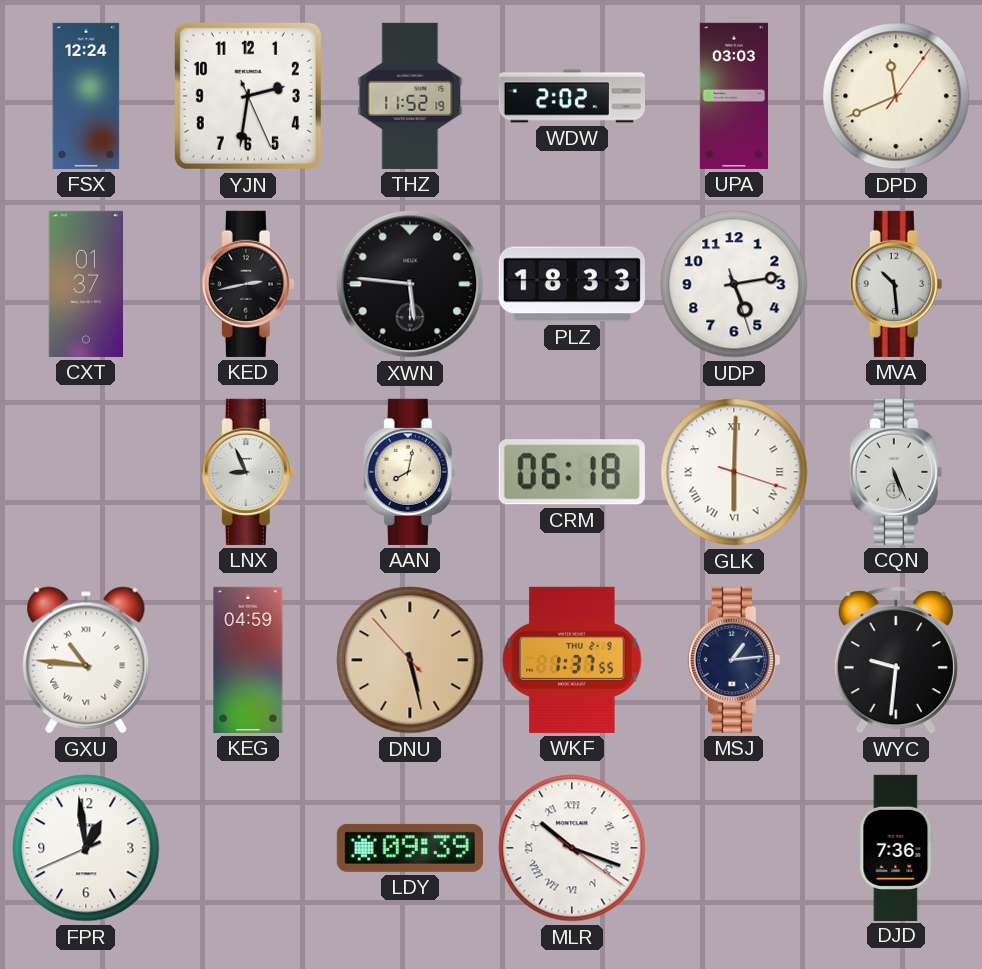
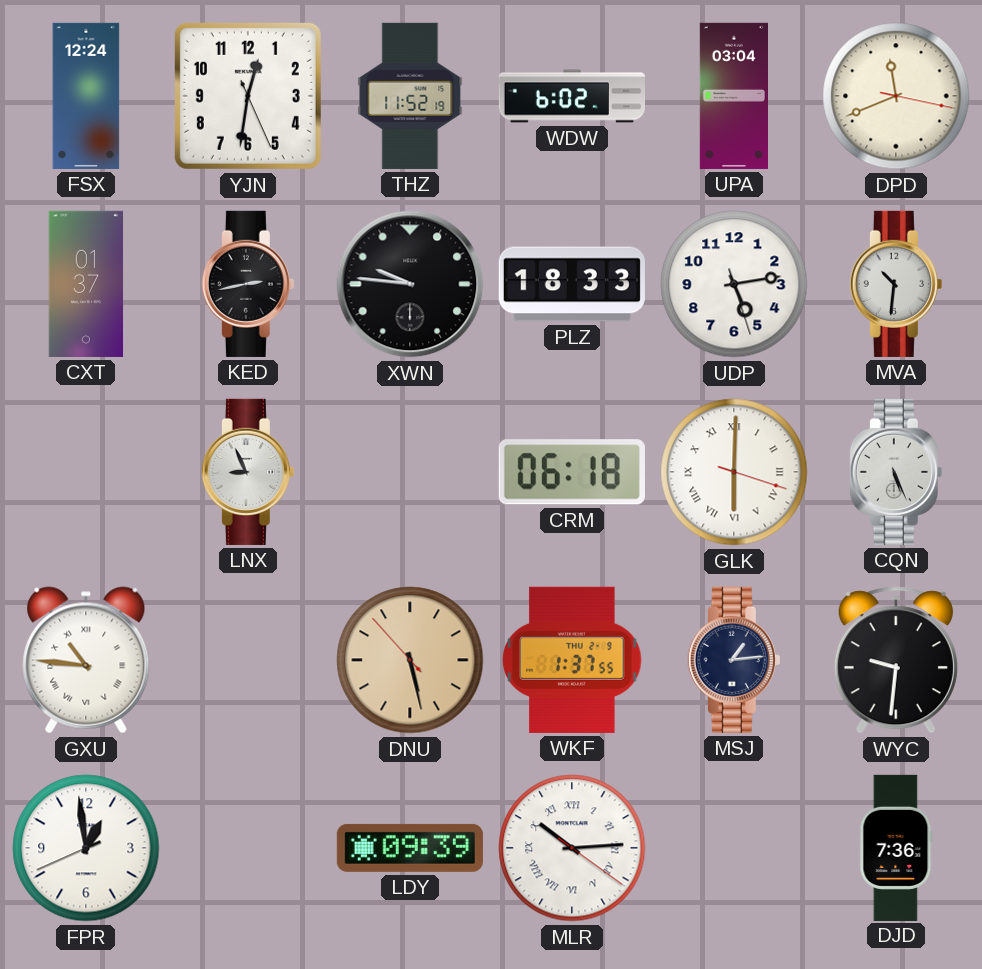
YJN: 2:31 -> 12:31
WDW: 2:02 -> 6:02
UPA: 03:03 -> 03:04
DPD: 11:41:06 -> 11:41:17
XWN: 5:46 -> 9:46
MVA: 10:29 -> 10:31
AAN: 8:02 -> none
KEG: 04:59 -> none
MLR: 10:18 -> 10:14
